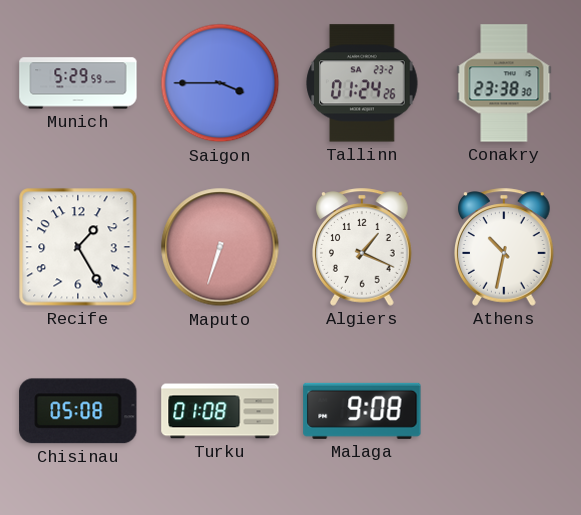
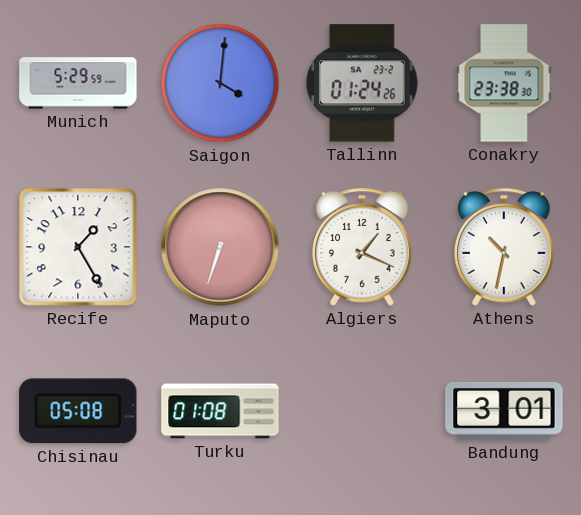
Saigon: 3:45 -> 4:01
Malaga: 9:08 -> none
Bandung: none -> 3:01
